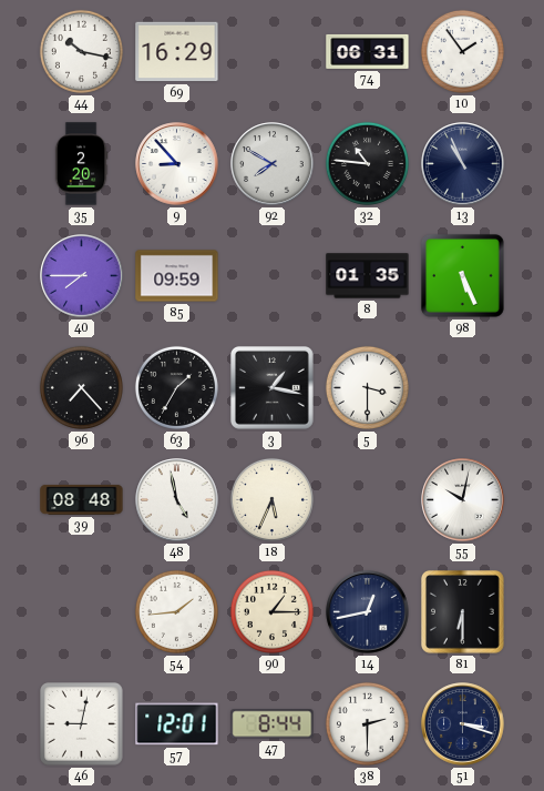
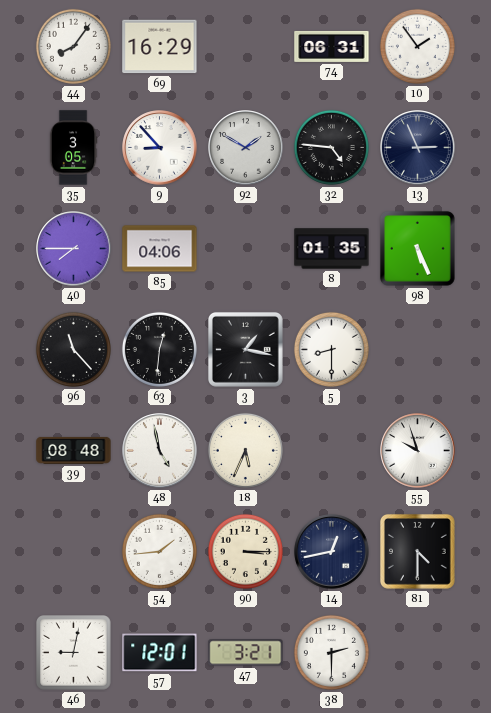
44: 10:17 -> 8:06
35: 2:20 -> 3:05
92: 7:50 -> 1:50
32: 10:46 -> 4:46
13: 10:56 -> 2:56
85: 09:59 -> 04:06
96: 7:23 -> 11:23
63: 1:35 -> 12:31
5: 3:30 -> 8:30
55: 10:02 -> 9:57
90: 1:15 -> 3:15
81: 6:30 -> 4:30
47: 8:44 -> 3:21
51: 3:18 -> none
